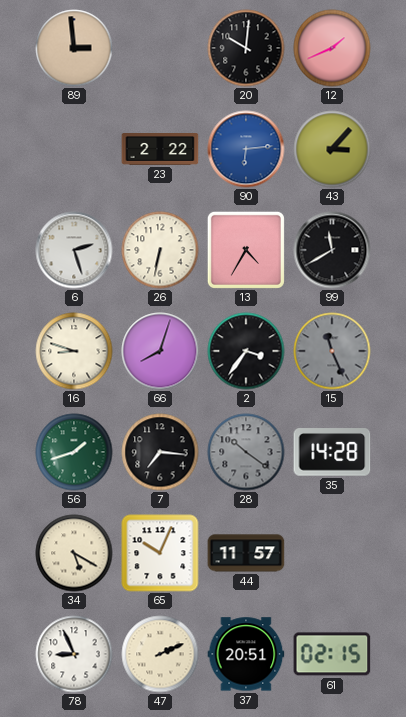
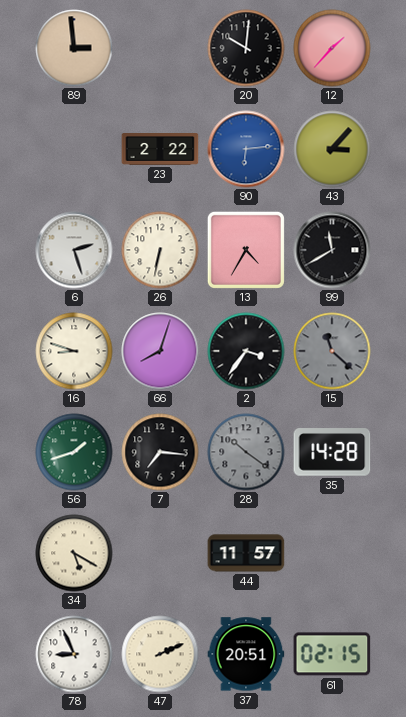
12: 1:41 -> 1:37
15: 11:26 -> 11:22
65: 10:04 -> none
